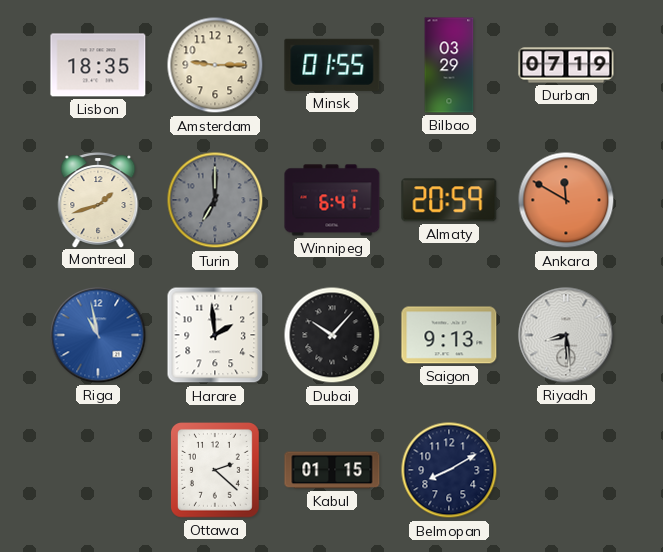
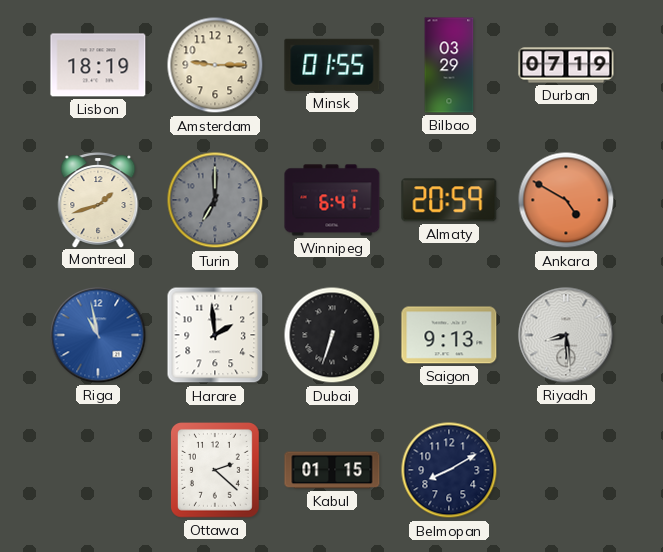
Lisbon: 18:35 -> 18:19
Ankara: 11:50 -> 4:50
Dubai: 10:07 -> 6:33
